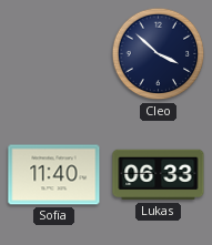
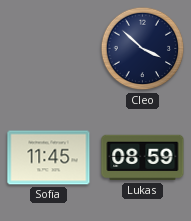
Sofia: 11:40 -> 11:45
Lukas: 06:33 -> 08:59
